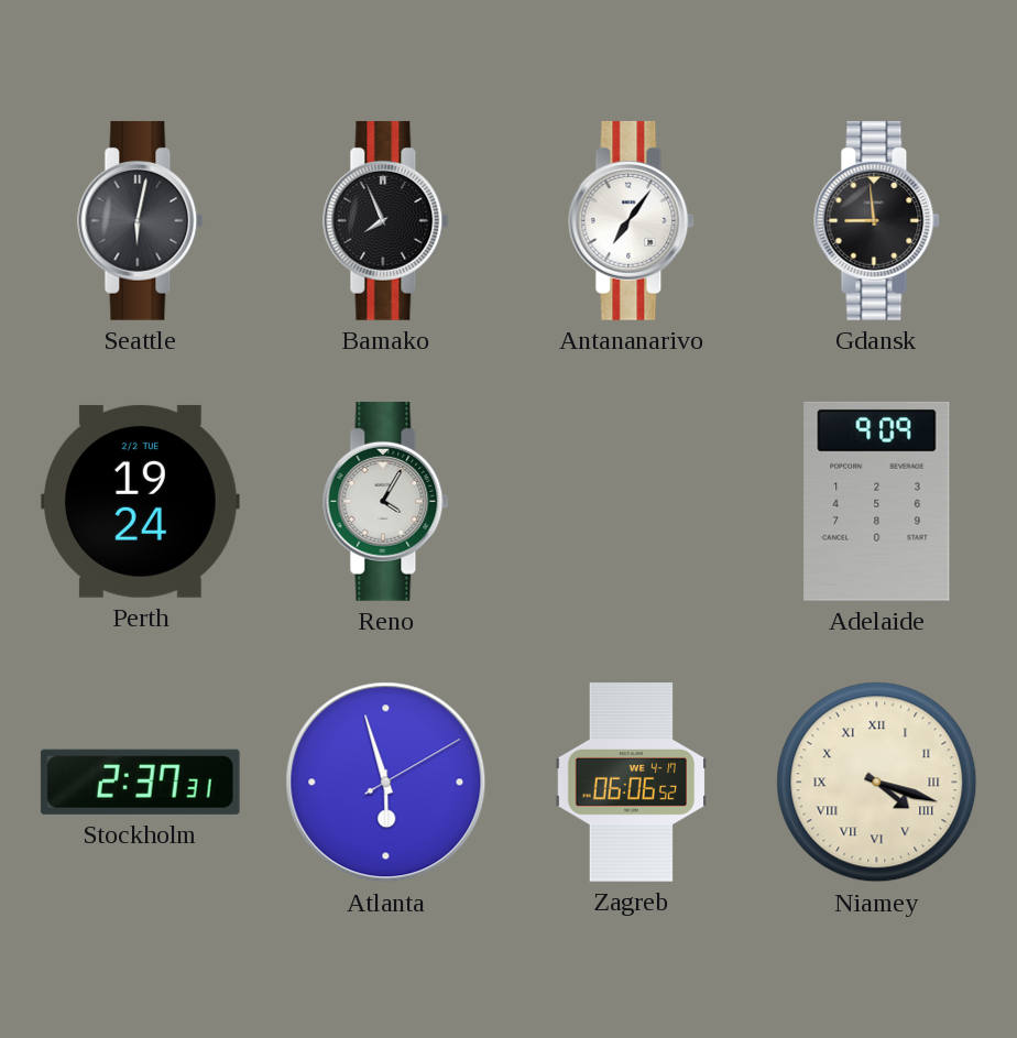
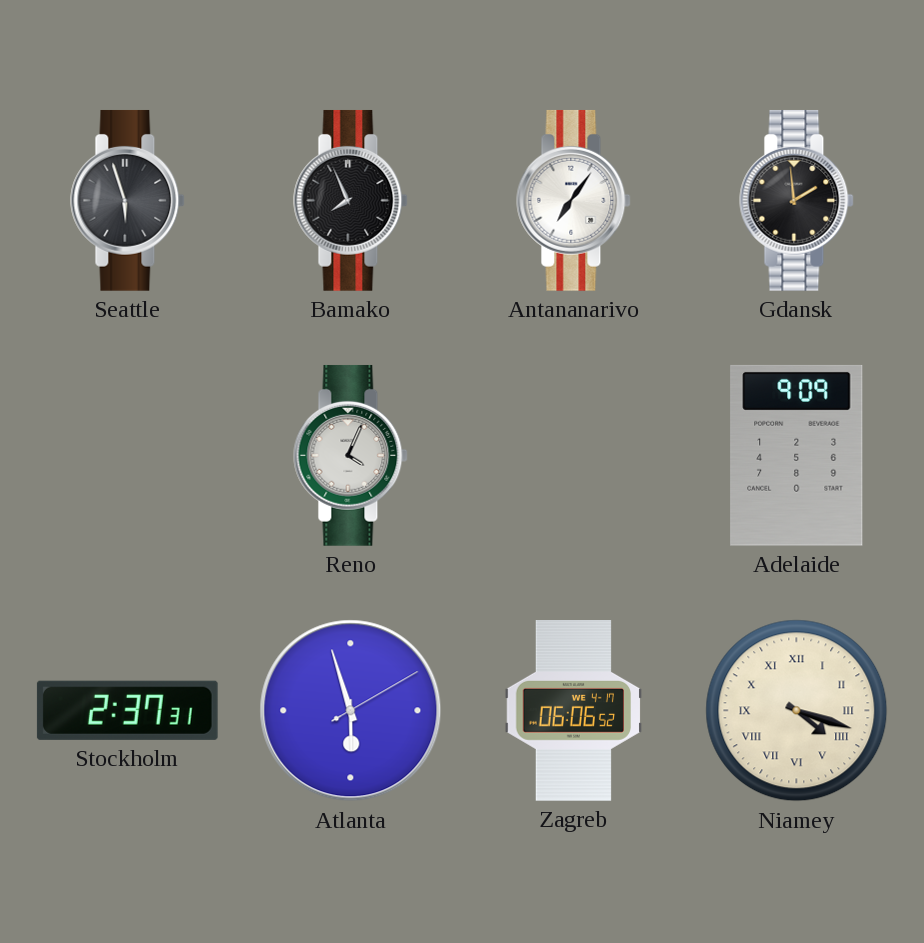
Seattle: 6:02 -> 5:57
Gdansk: 8:59 -> 1:59
Perth: 19:24 -> none
Reno: 4:05 -> 4:04
